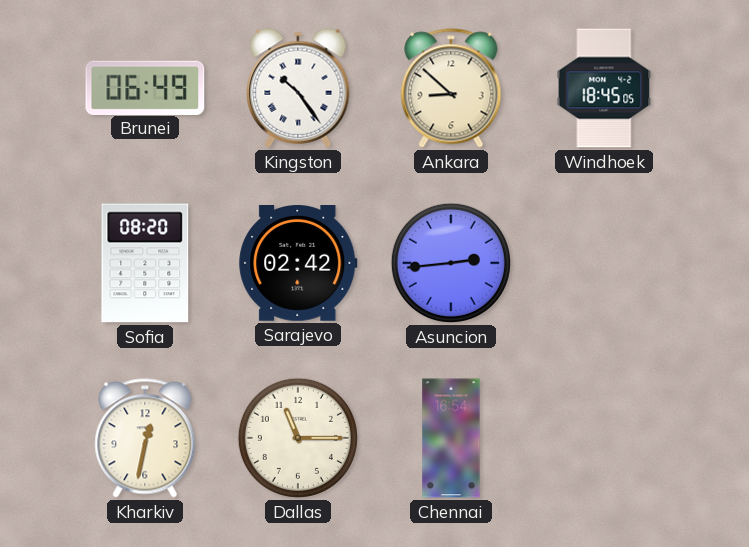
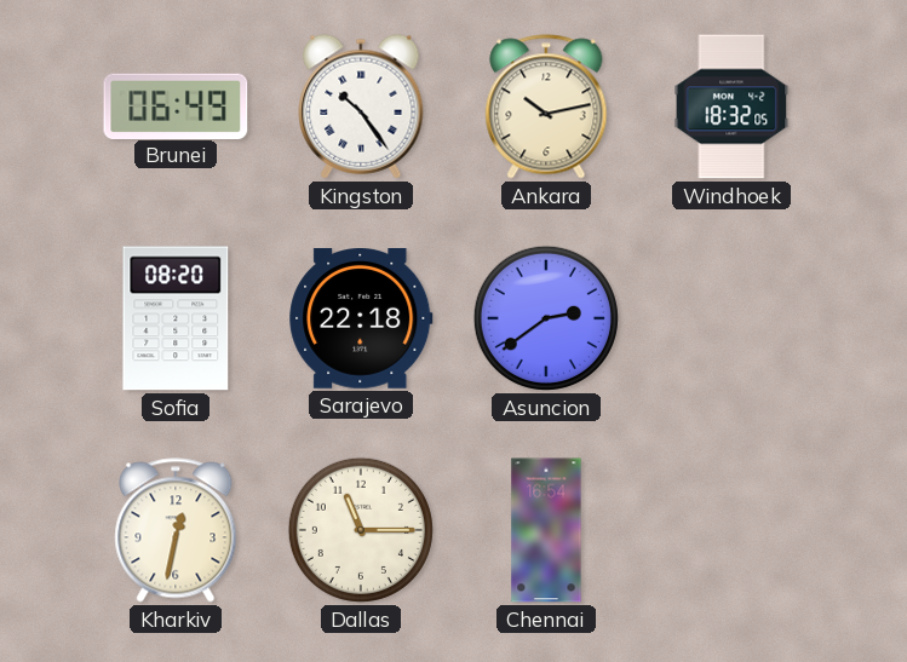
Ankara: 8:52 -> 10:13
Windhoek: 18:45 -> 18:32
Sarajevo: 02:42 -> 22:18
Asuncion: 2:44 -> 2:39
